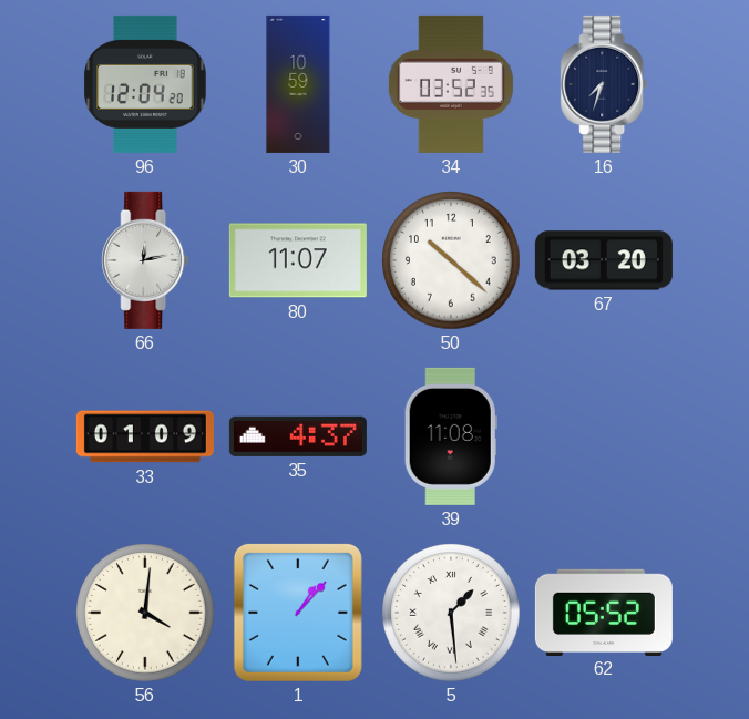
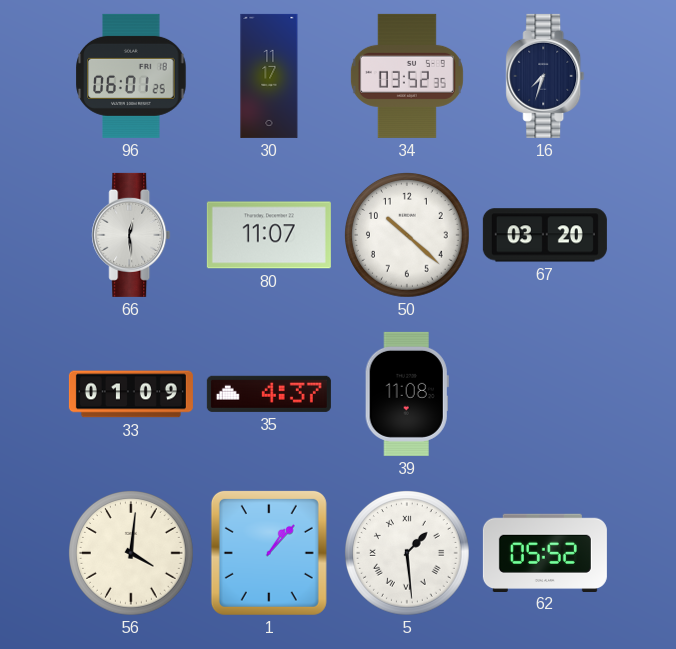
96: 12:04 -> 06:01
30: 10:59 -> 11:17
66: 12:13 -> 12:29
